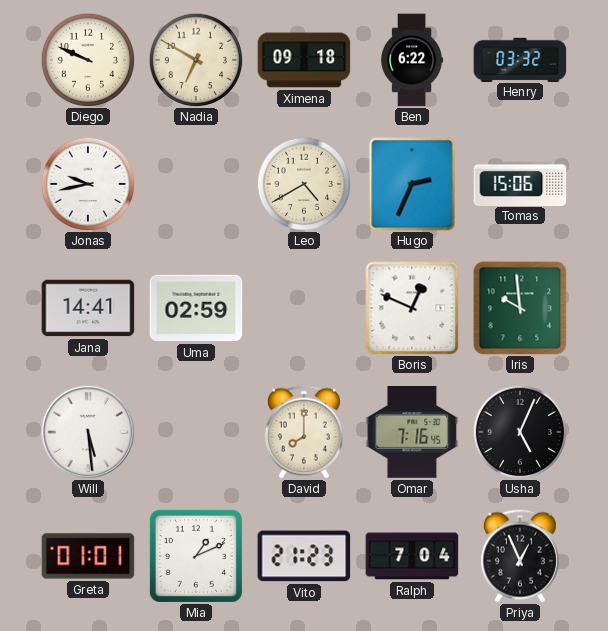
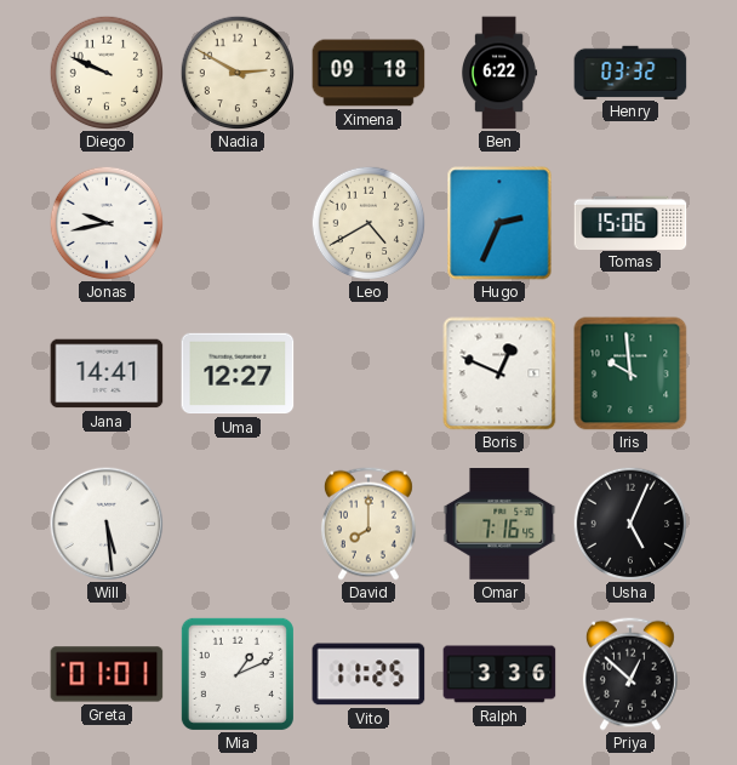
Nadia: 6:50 -> 2:50
Uma: 02:59 -> 12:27
Vito: 21:23 -> 11:25
Ralph: 7:04 -> 3:36
Priya: 12:56 -> 12:52
